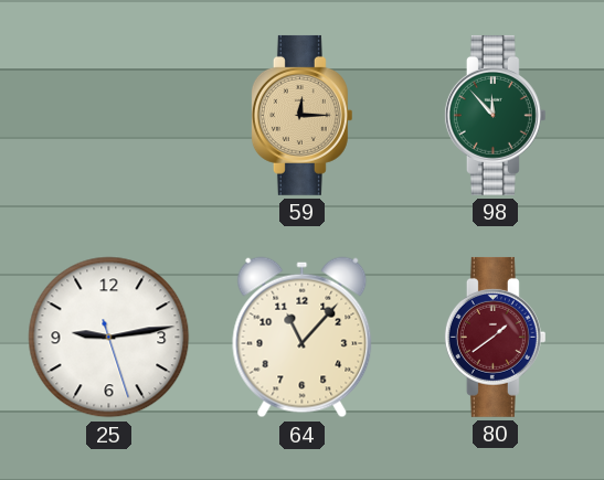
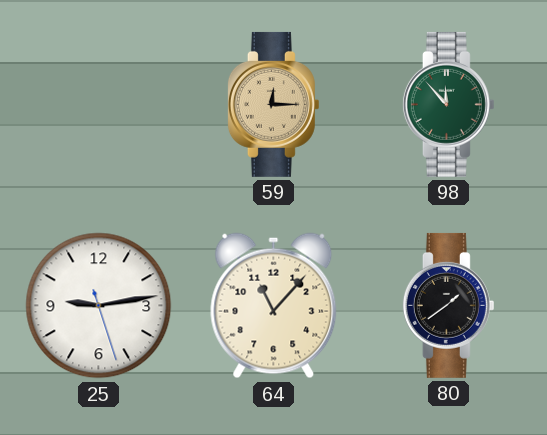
80 dial: burgundy -> black
